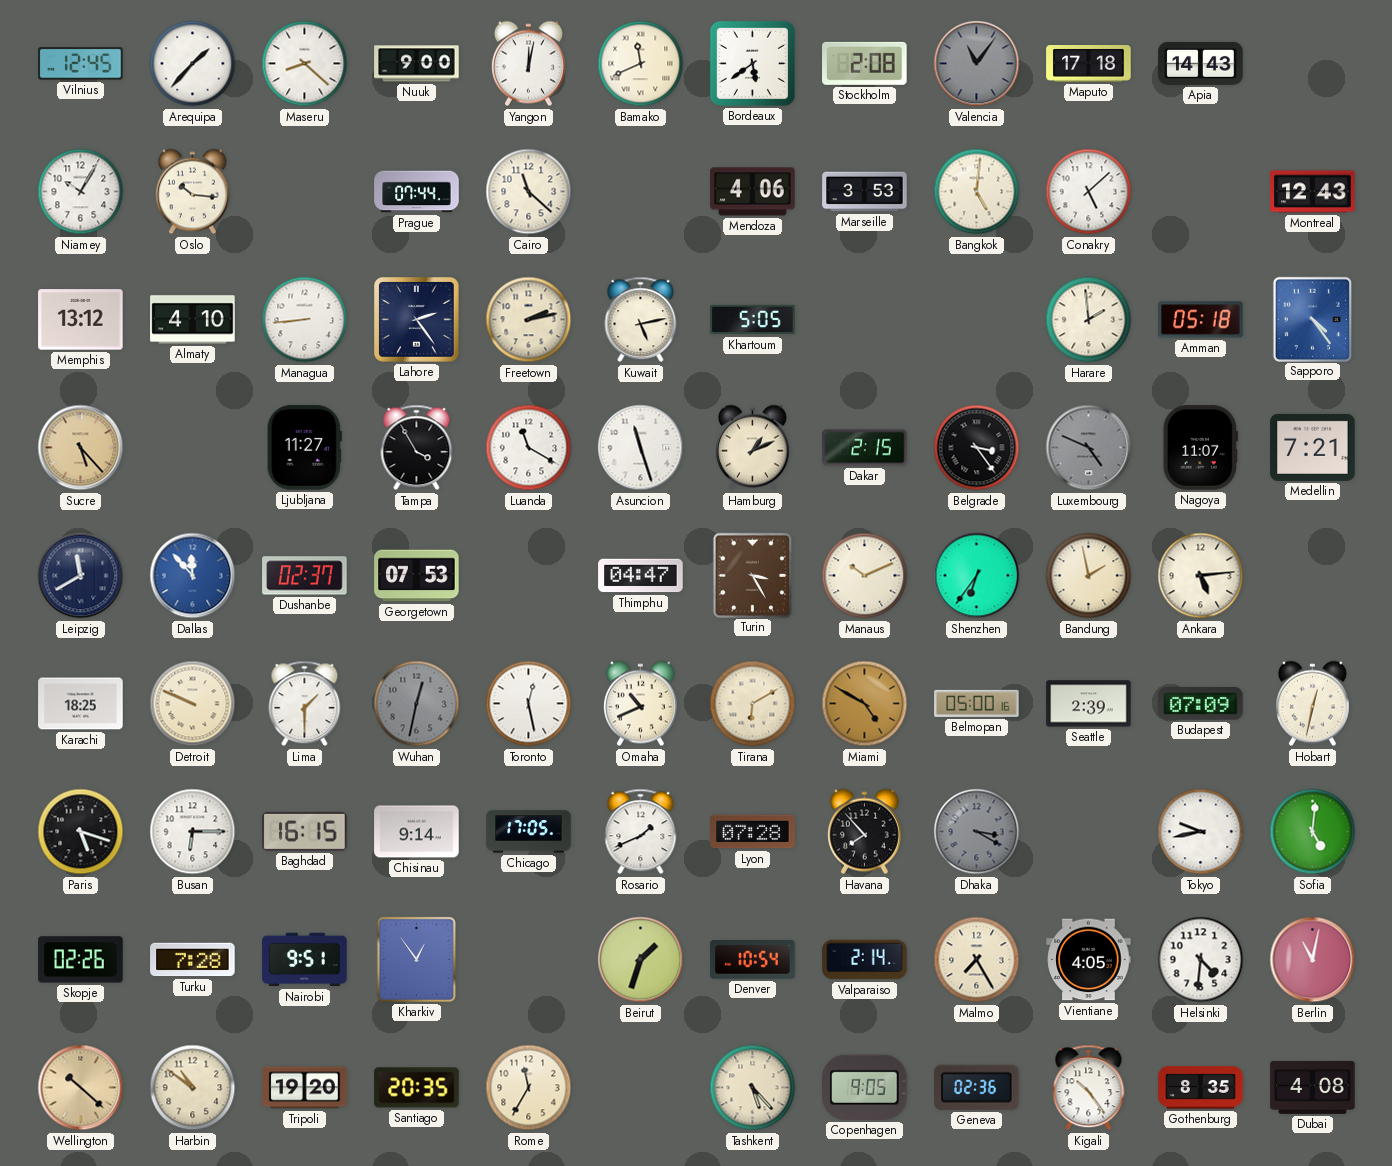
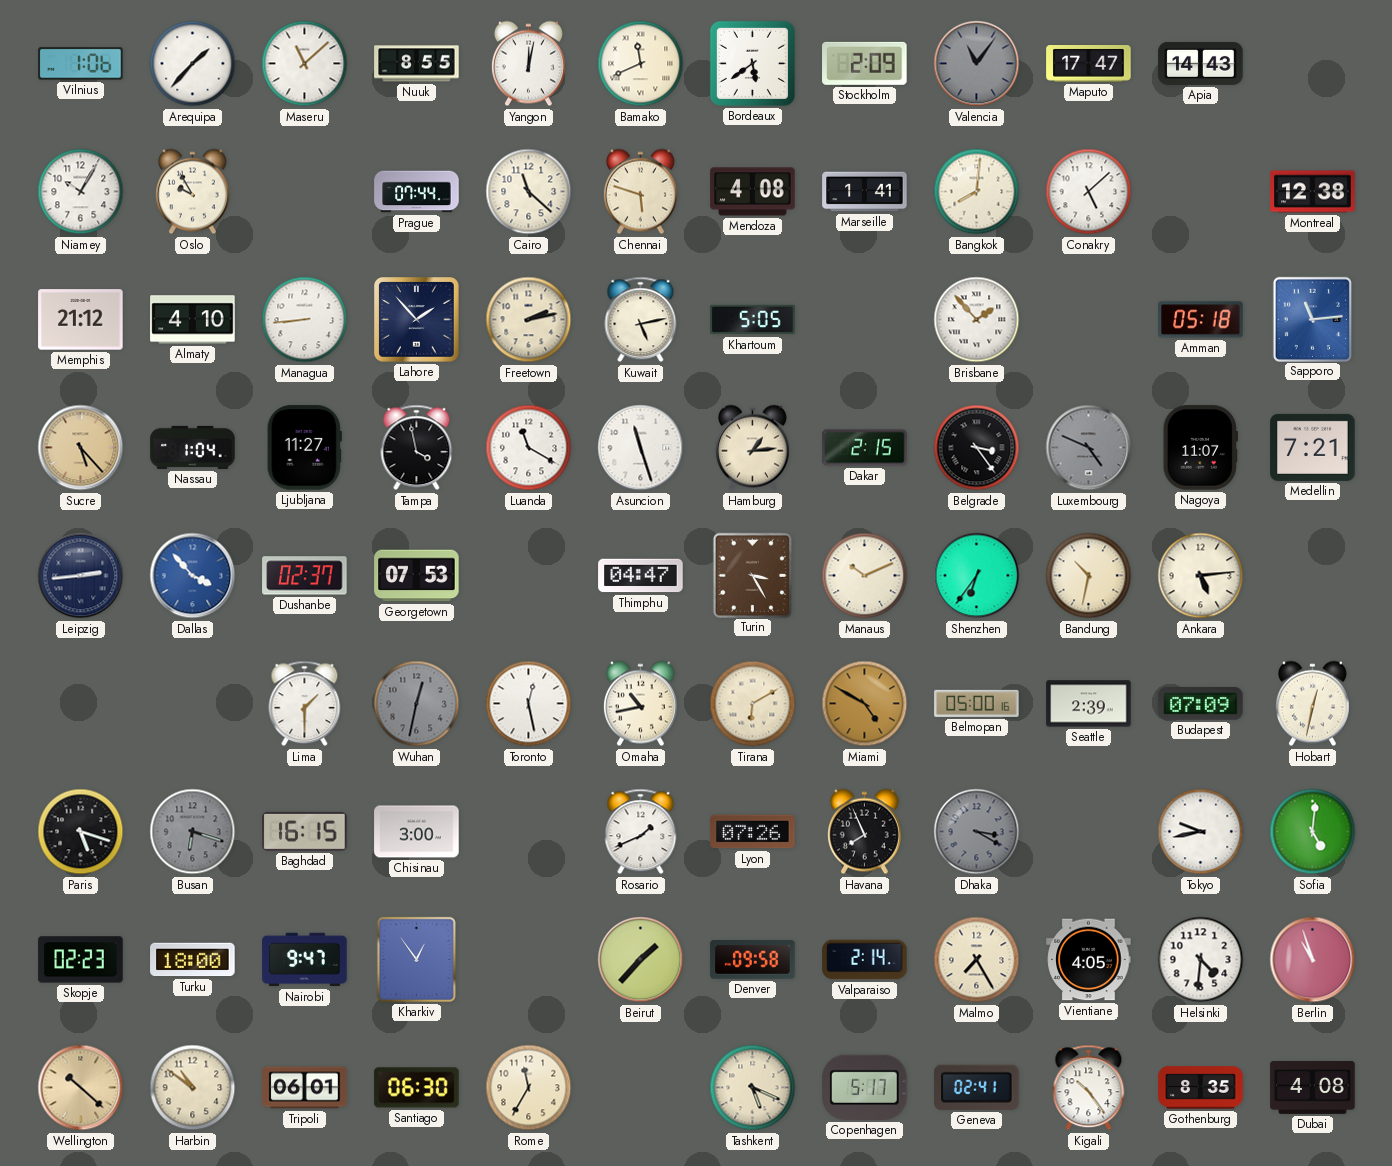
Vilnius: 12:45 -> 1:06
Maseru: 8:22 -> 11:08
Nuuk: 9:00 -> 8:55
Stockholm: 2:08 -> 2:09
Maputo: 17:18 -> 17:47
Oslo: 10:16 -> 9:55
Chennai: none -> 5:48
Mendoza: 4:06 -> 4:08
Marseille: 3:53 -> 1:41
Bangkok: 5:01 -> 8:01
Montreal: 12:43 -> 12:38
Memphis: 13:12 -> 21:12
Lahore: 2:24 -> 1:53
Brisbane: none -> 1:53
Harare: 1:59 -> none
Sapporo: 4:24 -> 11:14
Nassau: none -> 1:04
Tampa: 3:55 -> 3:58
Hamburg: 1:11 -> 1:14
Leipzig: 11:40 -> 2:44
Dallas: 11:53 -> 3:53
Bandung: 1:58 -> 10:32
Karachi: 18:25 -> none
Detroit: 9:49 -> none
Omaha: 10:41 -> 10:43
Busan: 6:15 -> 6:18
Busan dial: white -> grey
Chisinau: 9:14 -> 3:00
Chicago: 17:05 -> none
Lyon: 07:28 -> 07:26
Havana: 7:53 -> 7:56
Skopje: 02:26 -> 02:23
Turku: 7:28 -> 18:00
Nairobi: 9:51 -> 9:47
Beirut: 1:33 -> 1:37
Denver: 10:54 -> 09:58
Berlin: 11:02 -> 10:57
Tripoli: 19:20 -> 06:01
Santiago: 20:35 -> 06:30
Tashkent: 5:23 -> 5:19
Copenhagen: 9:05 -> 5:17
Geneva: 02:36 -> 02:41
